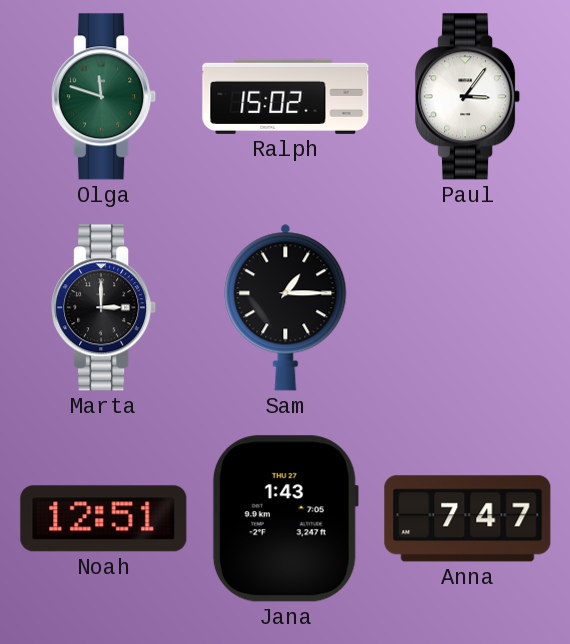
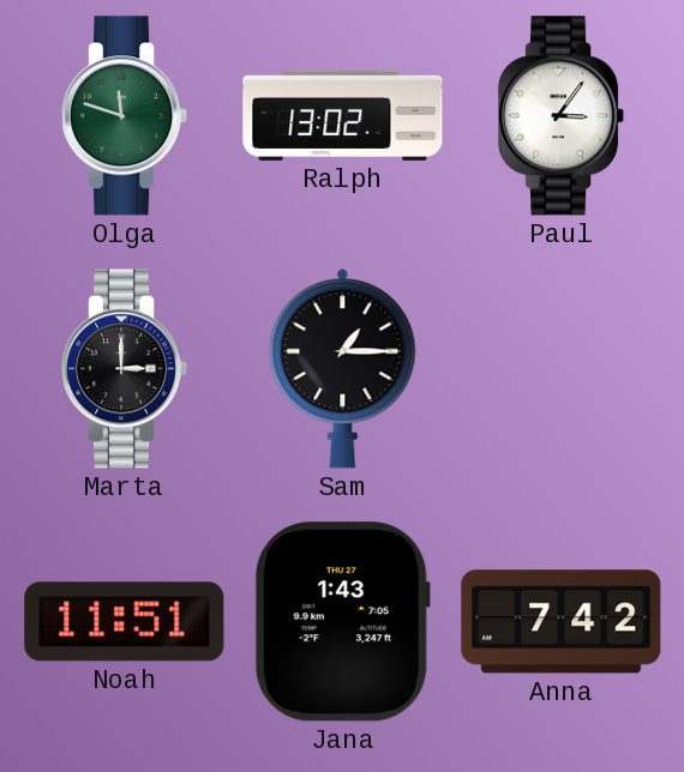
Ralph: 15:02 -> 13:02
Noah: 12:51 -> 11:51
Anna: 7:47 -> 7:42
